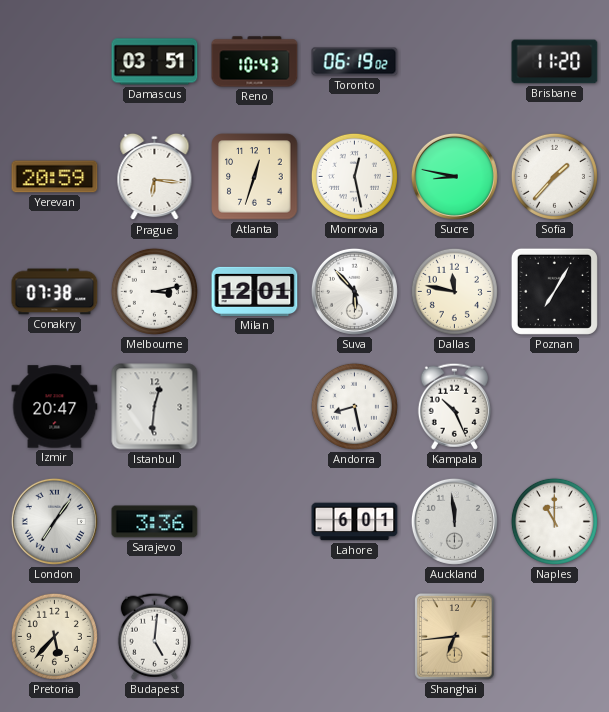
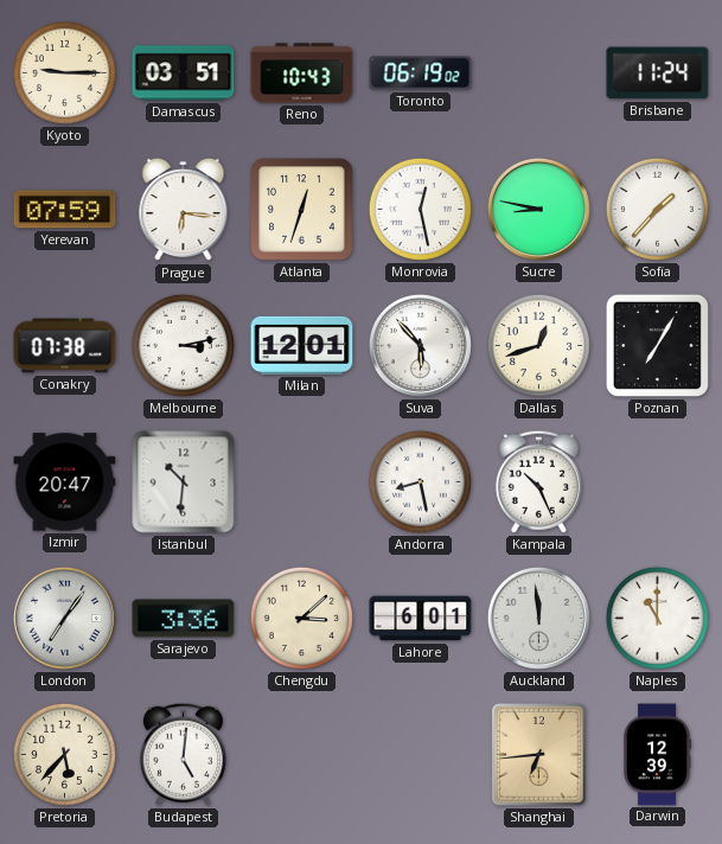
Kyoto: none -> 9:15
Brisbane: 11:20 -> 11:24
Yerevan: 20:59 -> 07:59
Dallas: 11:47 -> 12:42
Istanbul: 12:31 -> 10:31
Chengdu: none -> 3:08
Darwin: none -> 12:39
